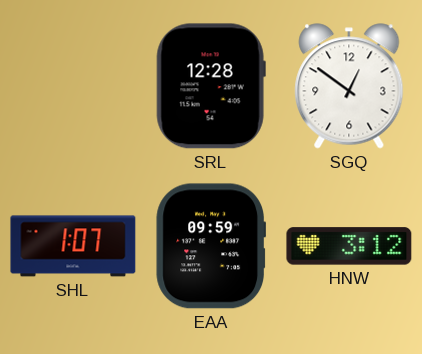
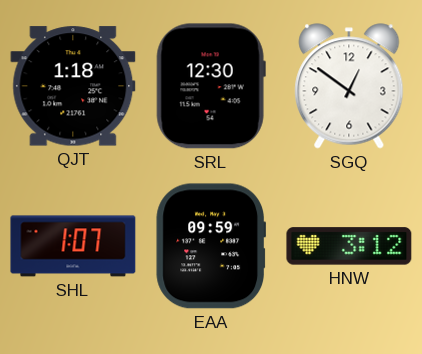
QJT: none -> 1:18
SRL: 12:28 -> 12:30
